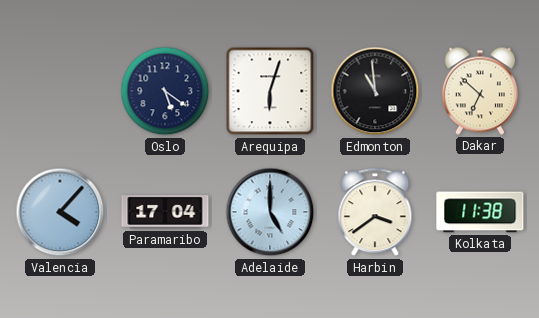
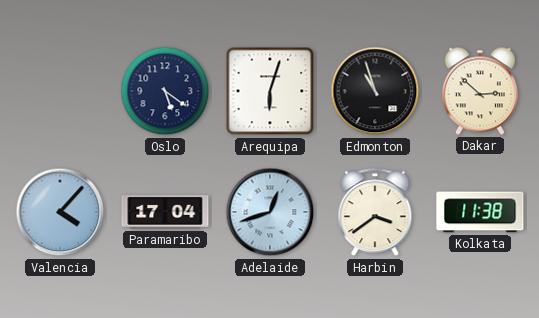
Edmonton: 10:59 -> 10:57
Dakar: 6:52 -> 2:52
Adelaide: 5:00 -> 12:42
